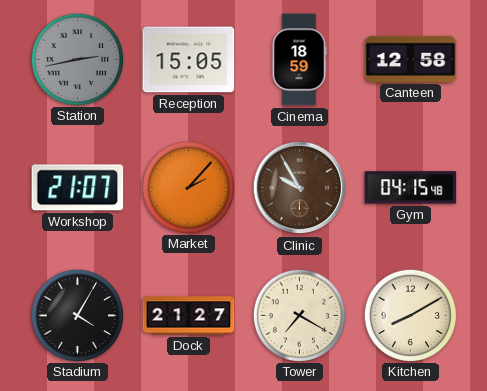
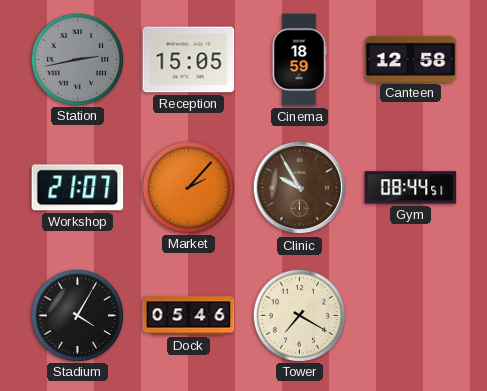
Gym: 04:15 -> 08:44
Dock: 21:27 -> 05:46
Kitchen: 8:10 -> none
